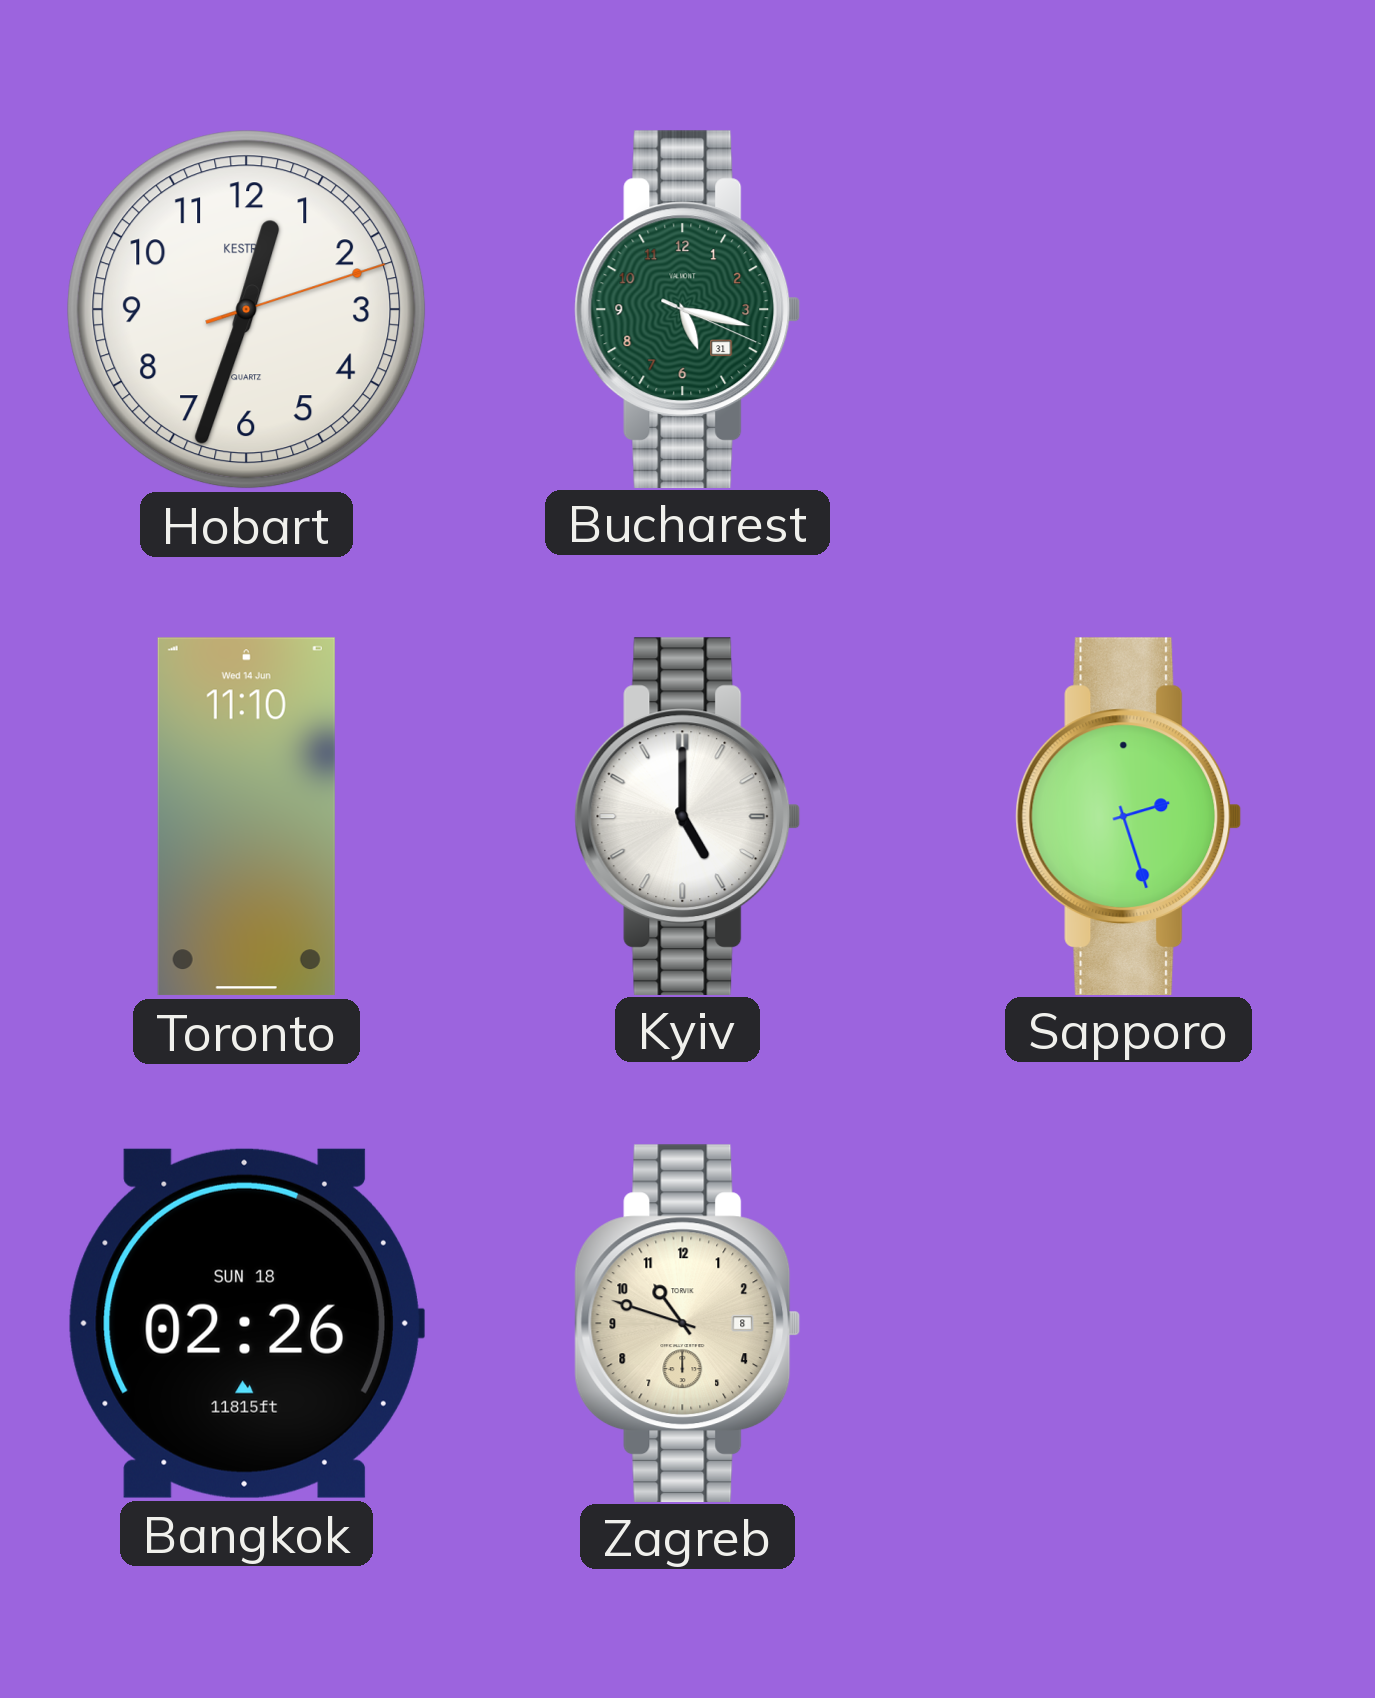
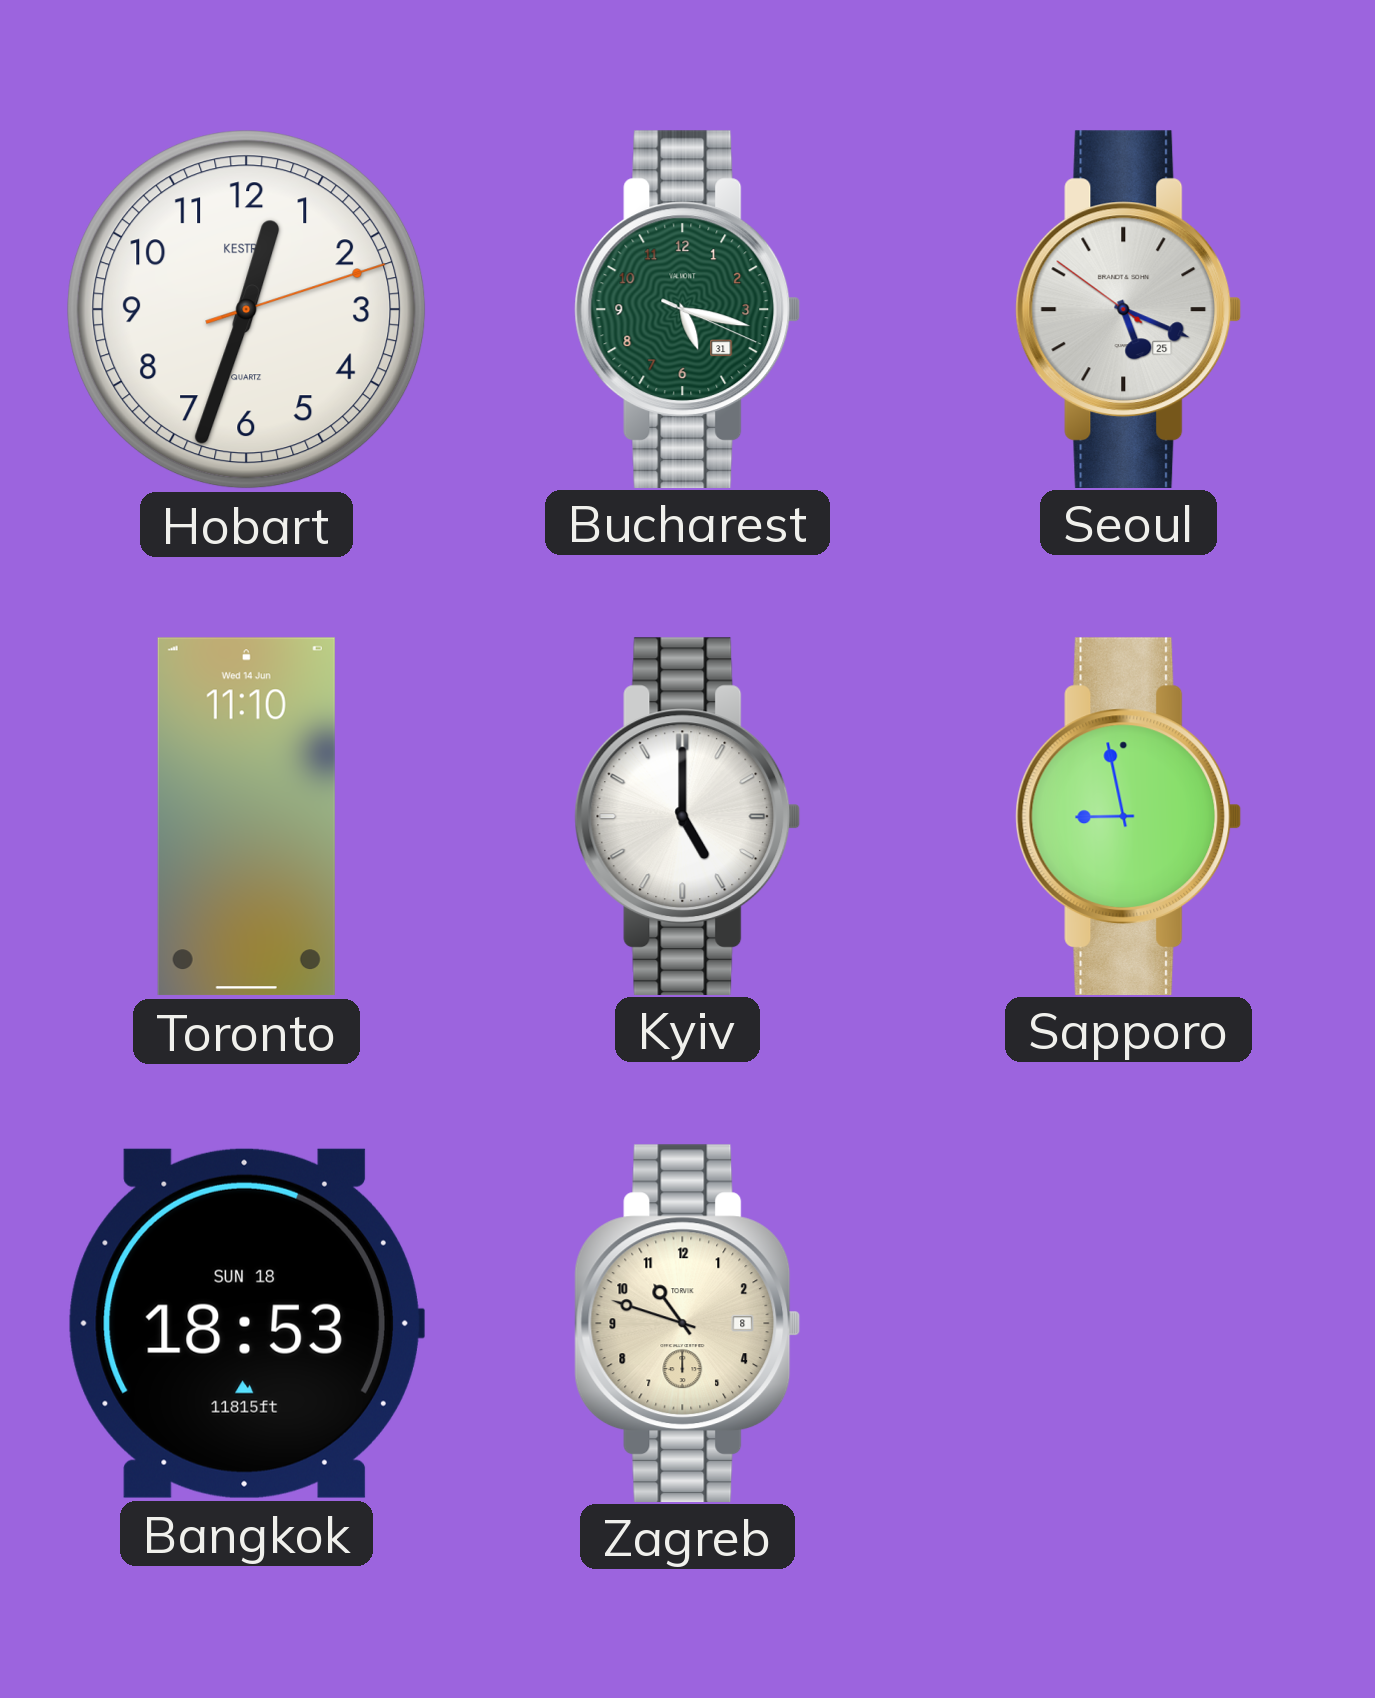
Seoul: none -> 5:18
Sapporo: 2:27 -> 8:58
Bangkok: 02:26 -> 18:53
